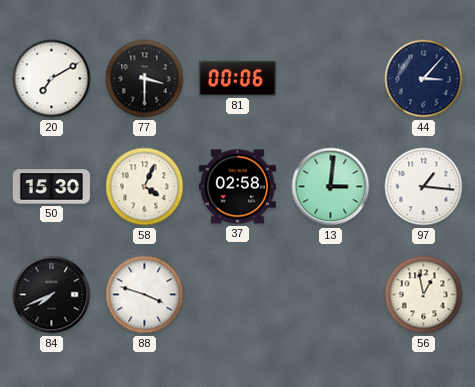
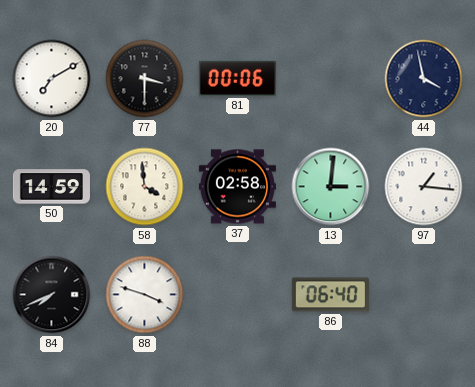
44: 3:07 -> 3:58
50: 15:30 -> 14:59
58: 4:04 -> 3:59
86: none -> 06:40
56: 12:58 -> none
